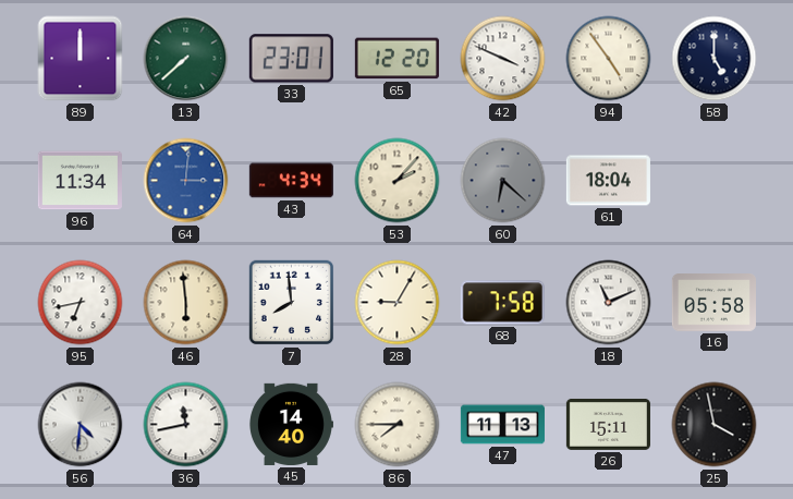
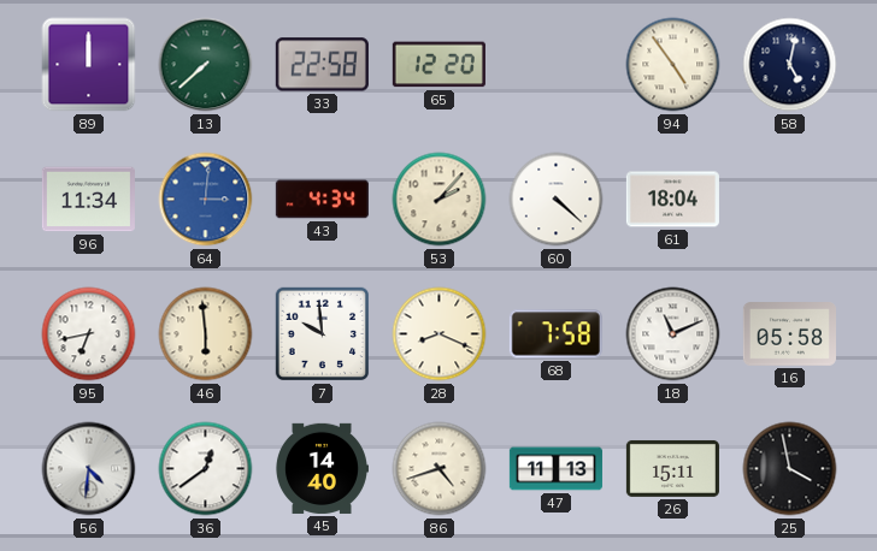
33: 23:01 -> 22:58
42: 3:49 -> none
58: 5:00 -> 5:02
60: 6:22 -> 4:22
60 dial: grey -> white
7: 7:59 -> 9:59
28: 9:05 -> 8:19
36: 11:43 -> 12:39
86: 7:45 -> 4:42
